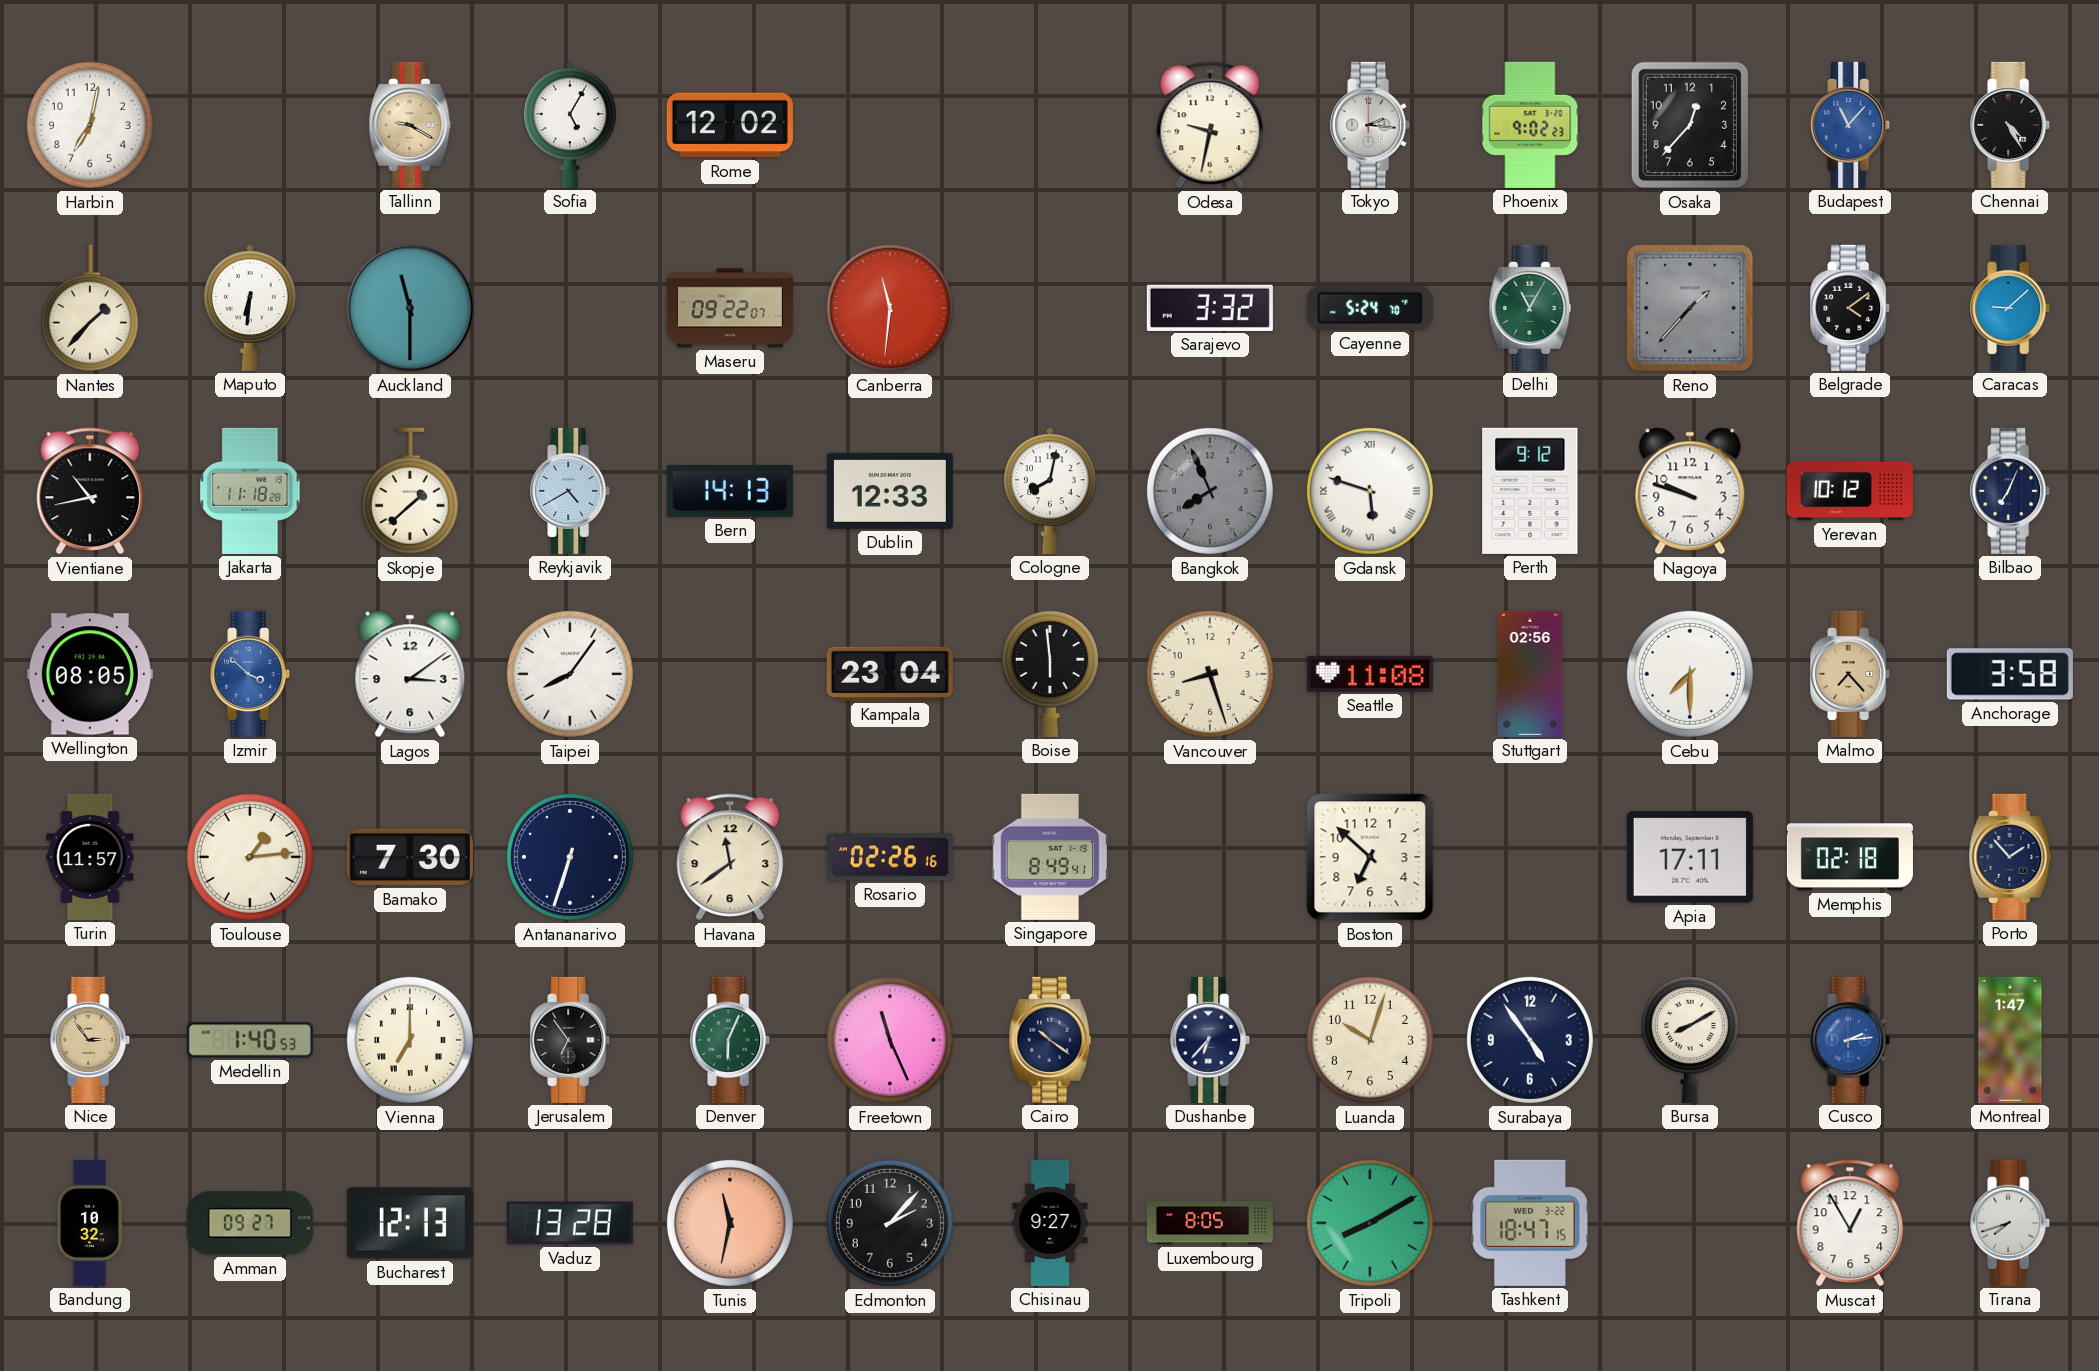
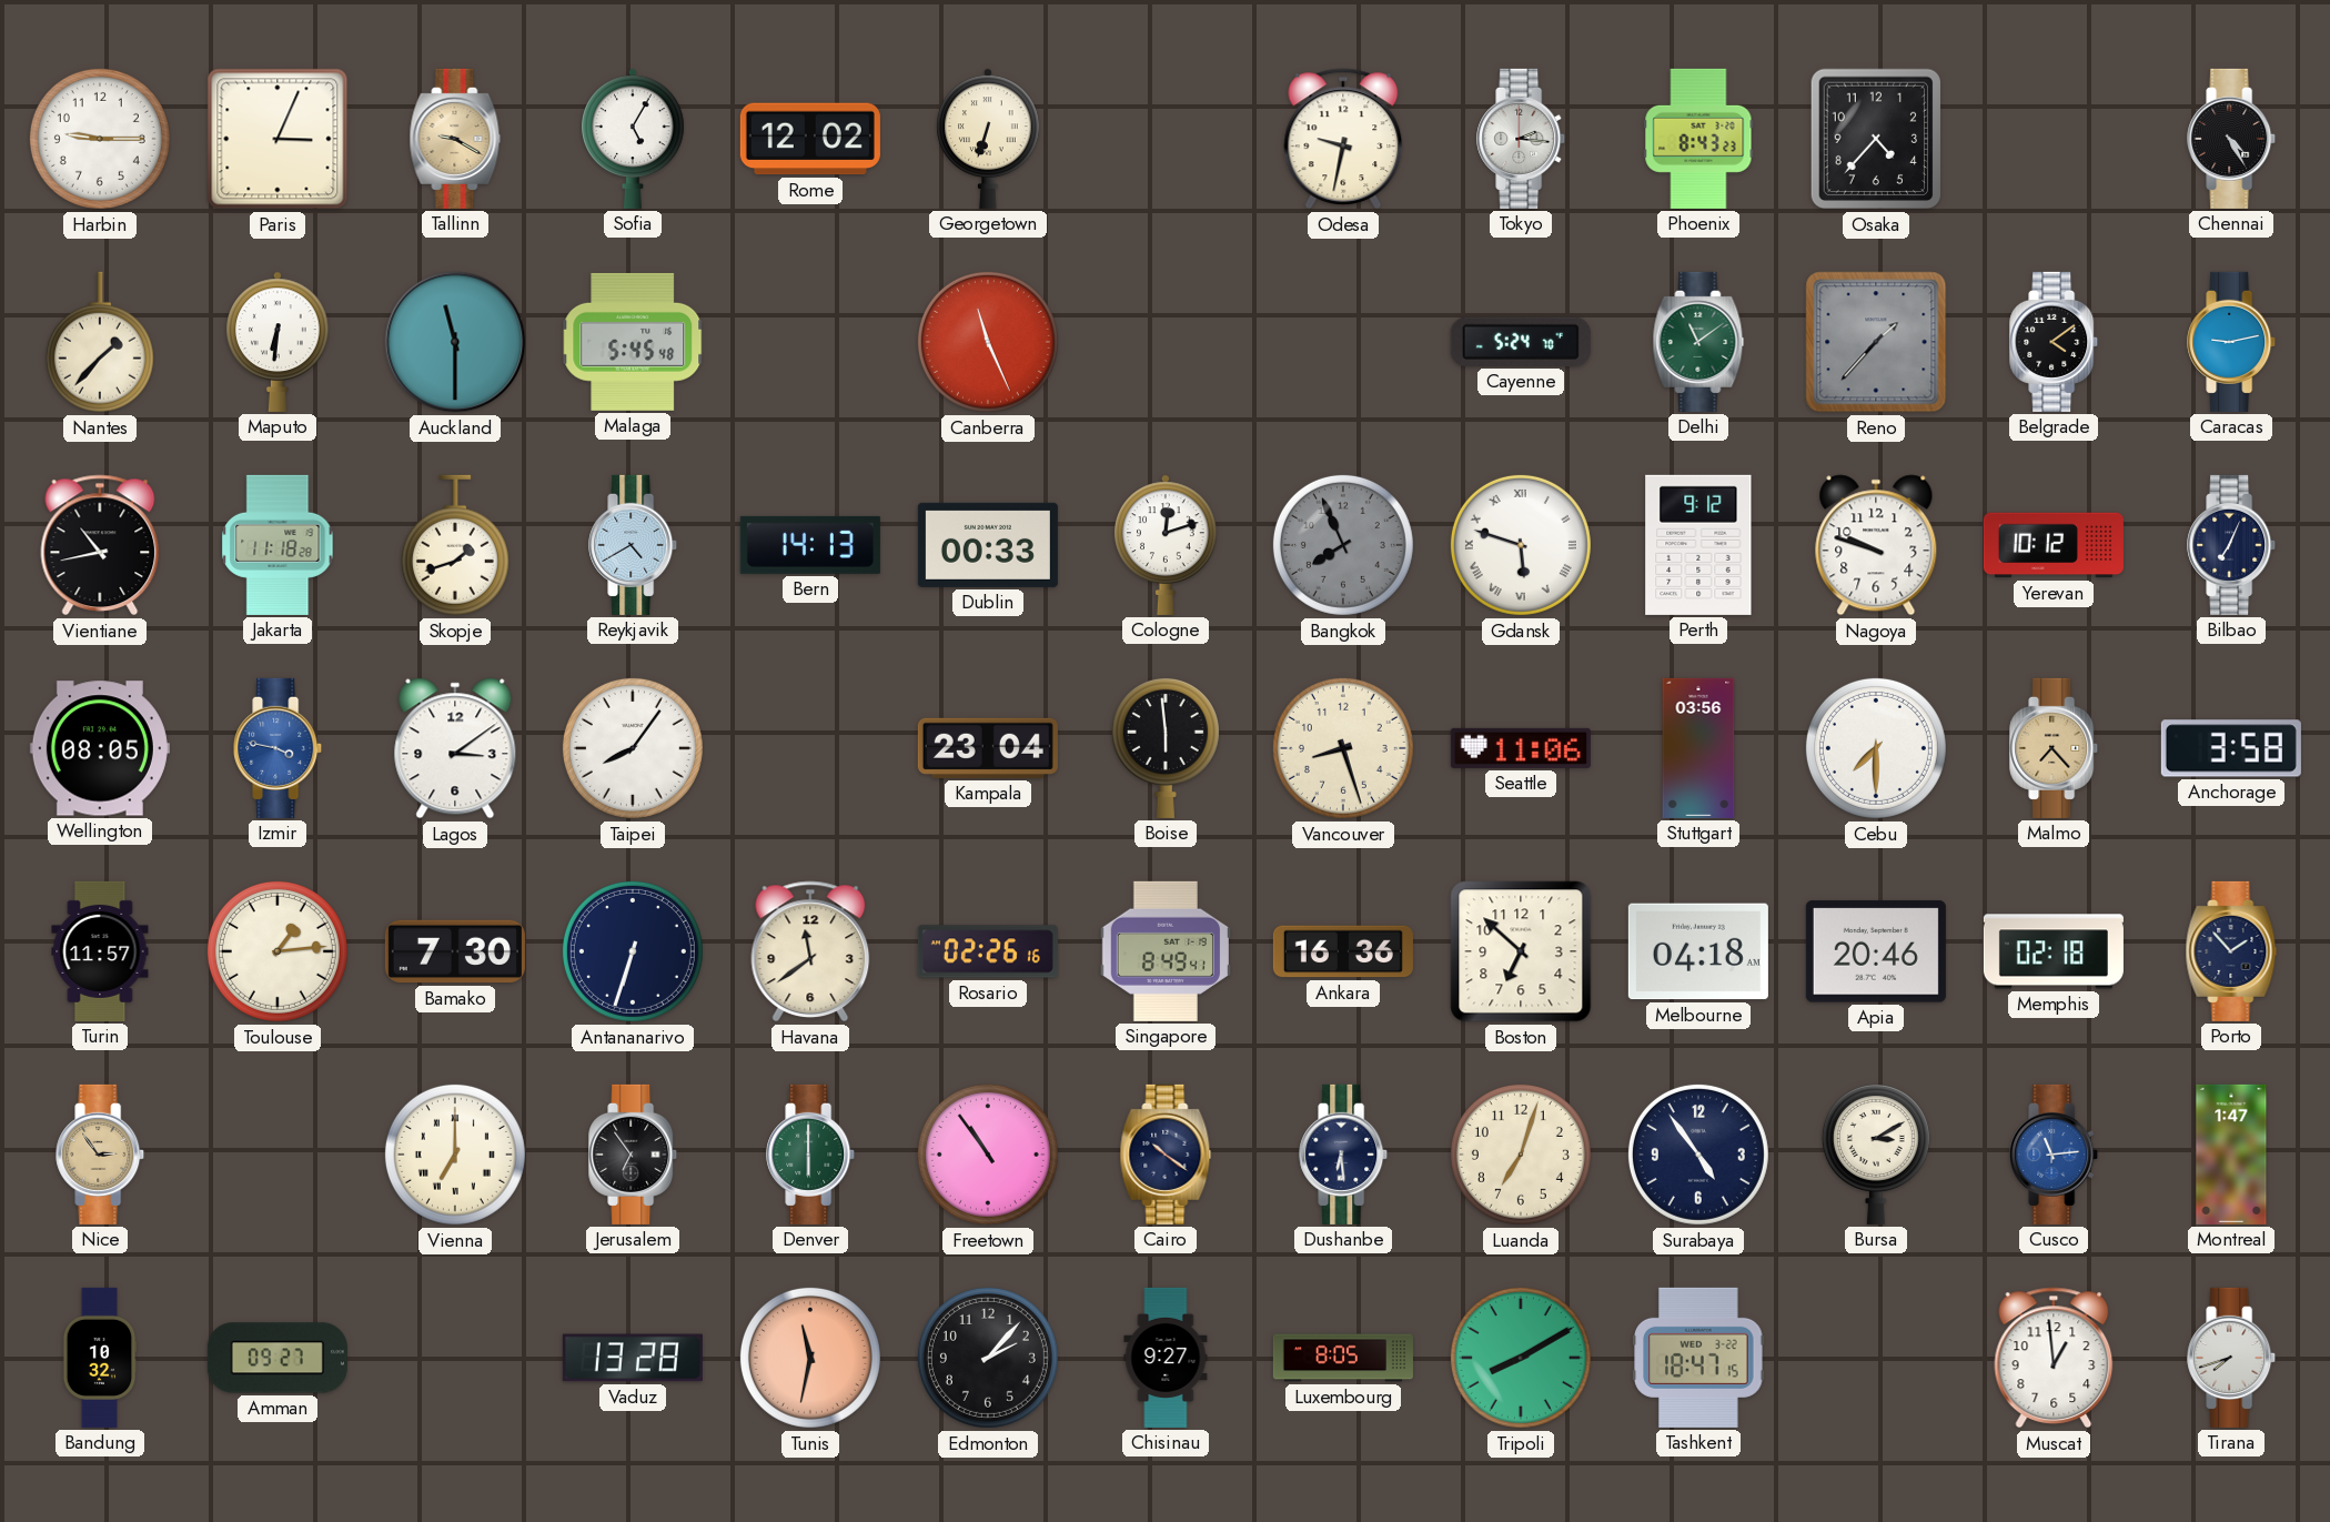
Harbin: 7:02 -> 9:15
Paris: none -> 3:04
Georgetown: none -> 6:33
Phoenix: 9:02 -> 8:43
Osaka: 12:37 -> 4:37
Budapest: 11:07 -> none
Malaga: none -> 5:45
Maseru: 09:22 -> none
Canberra: 11:31 -> 11:26
Sarajevo: 3:32 -> none
Delhi: 11:05 -> 11:09
Caracas: 9:08 -> 9:13
Skopje: 1:38 -> 1:42
Dublin: 12:33 -> 00:33
Cologne: 8:02 -> 12:12
Izmir: 3:52 -> 3:47
Seattle: 11:08 -> 11:06
Stuttgart: 02:56 -> 03:56
Ankara: none -> 16:36
Melbourne: none -> 04:18
Apia: 17:11 -> 20:46
Medellin: 1:40 -> none
Denver: 6:04 -> 6:00
Freetown: 11:26 -> 10:54
Dushanbe: 6:37 -> 6:29
Luanda: 10:03 -> 7:03
Bursa: 8:10 -> 3:10
Cusco: 2:14 -> 11:14
Bucharest: 12:13 -> none
Muscat: 12:55 -> 12:59
